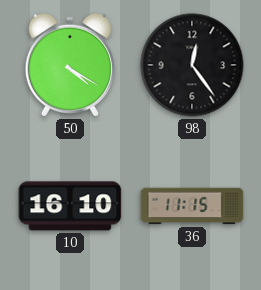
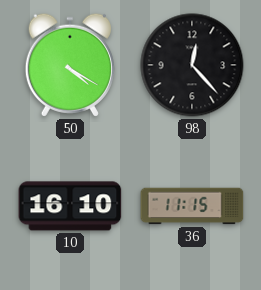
98: 12:24 -> 12:23
